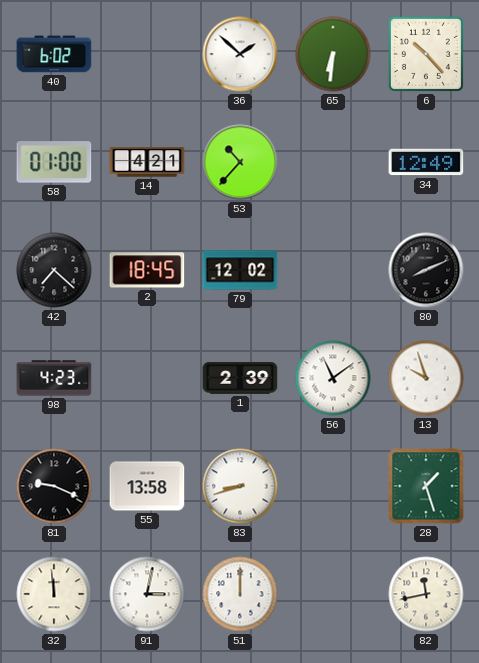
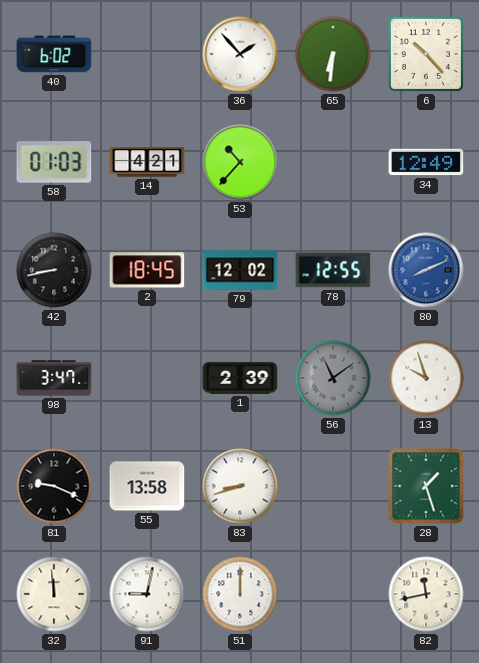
36: 1:52 -> 1:53
58: 01:00 -> 01:03
42: 7:22 -> 8:43
78: none -> 12:55
80 dial: black -> blue
98: 4:23 -> 3:47
56 dial: white -> grey
91: 3:02 -> 9:02
